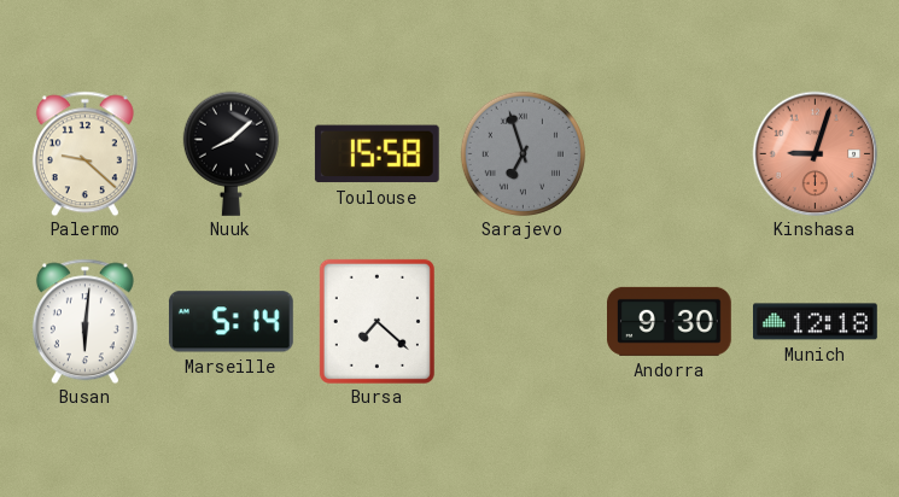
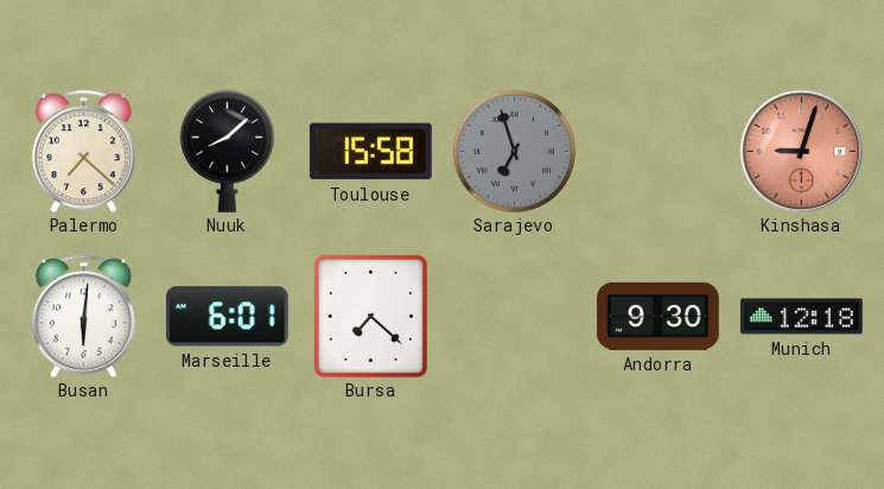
Palermo: 9:22 -> 7:22
Marseille: 5:14 -> 6:01
